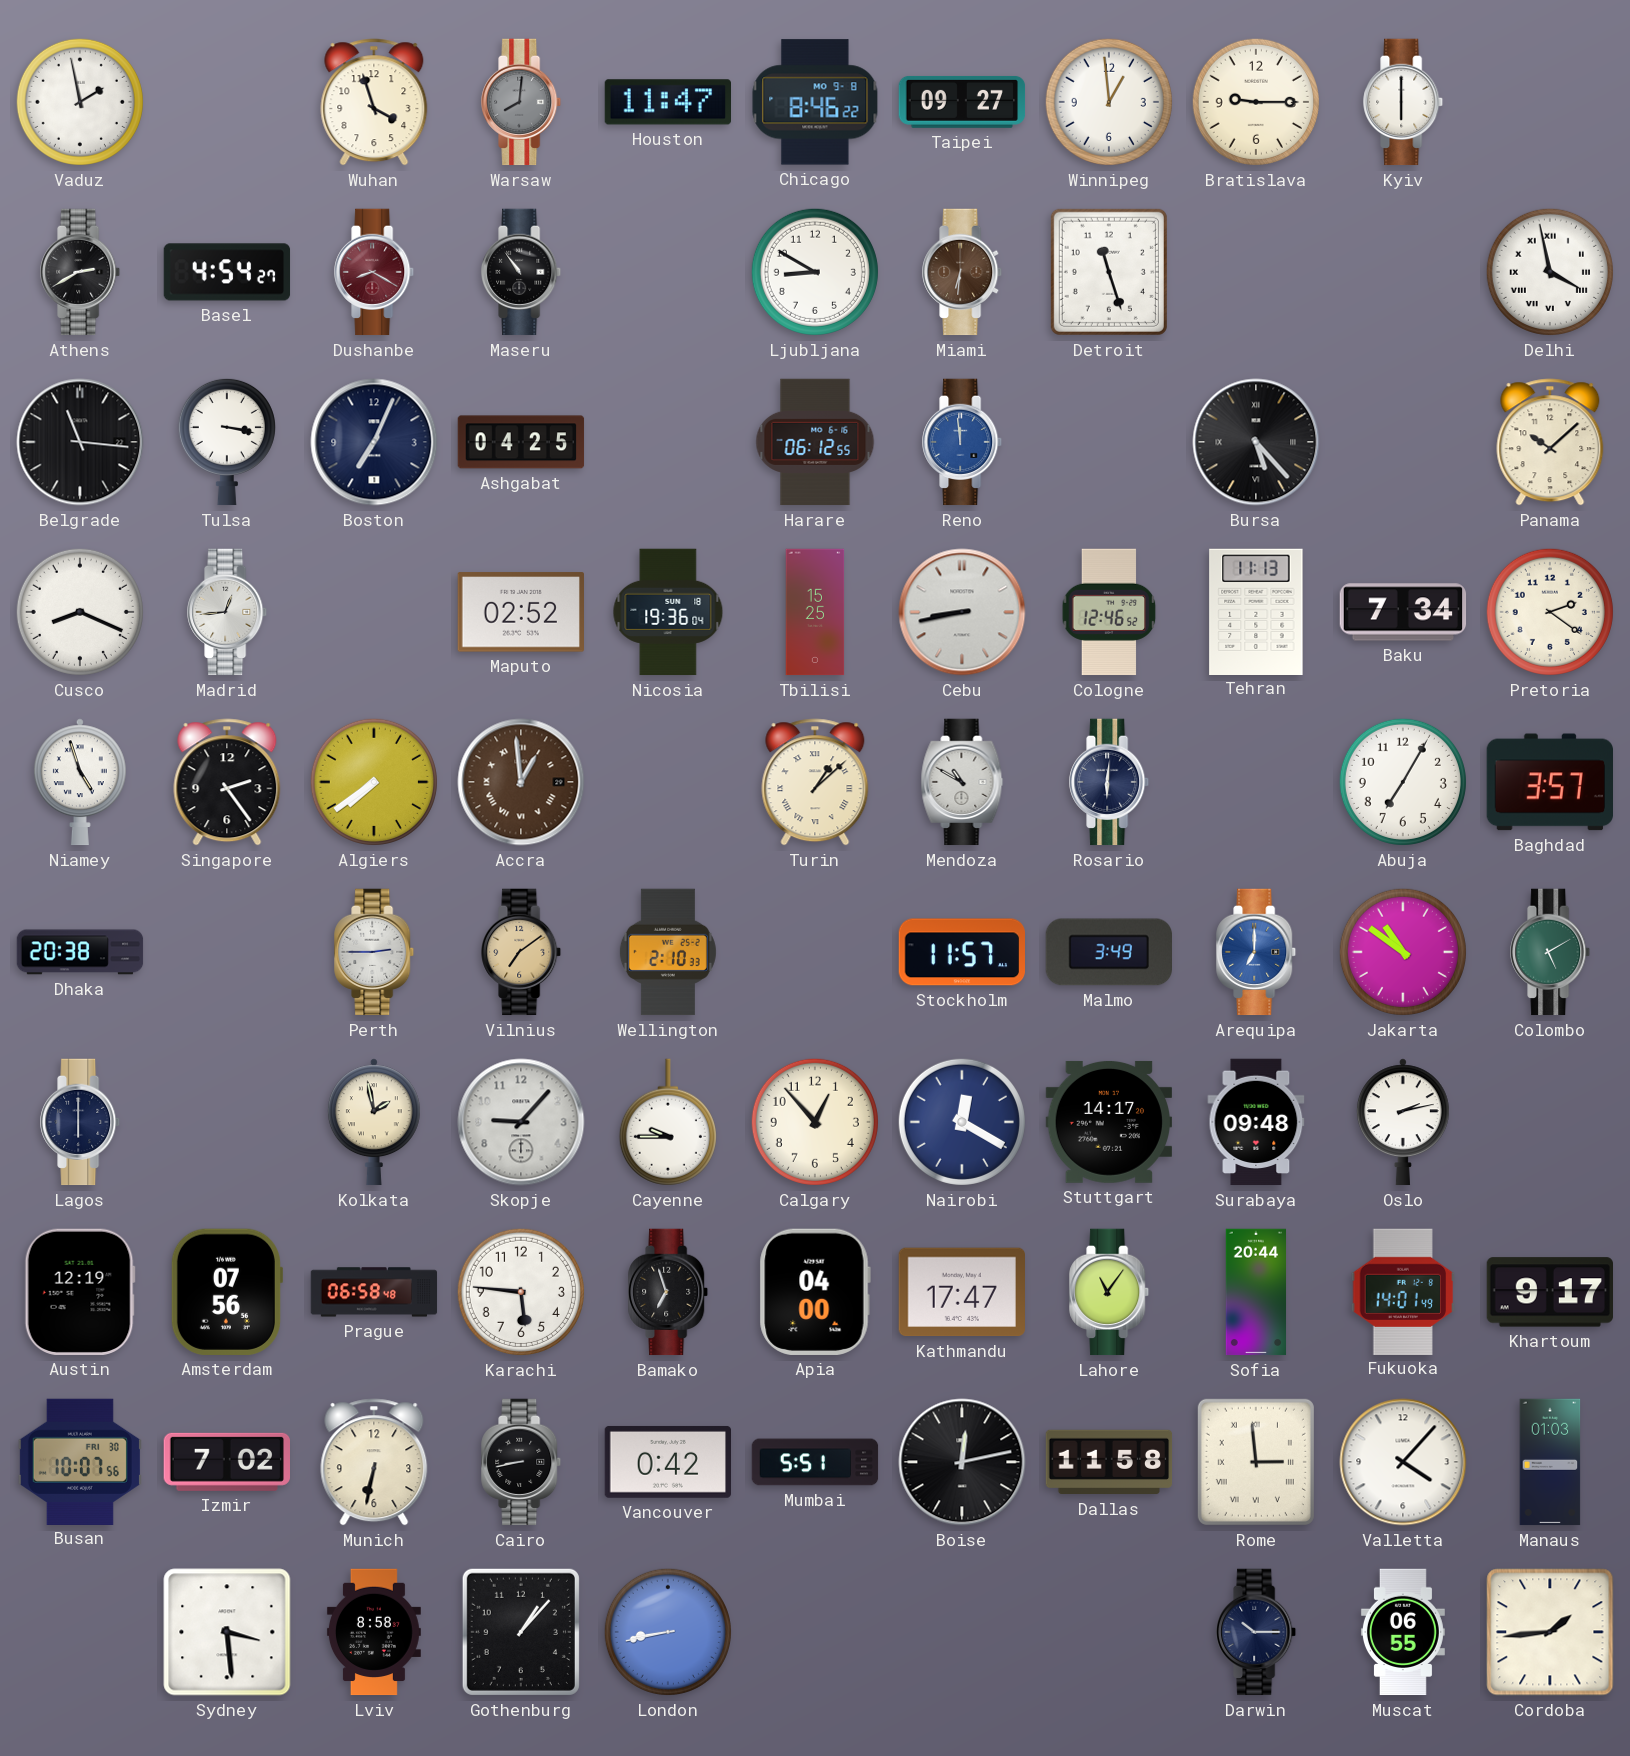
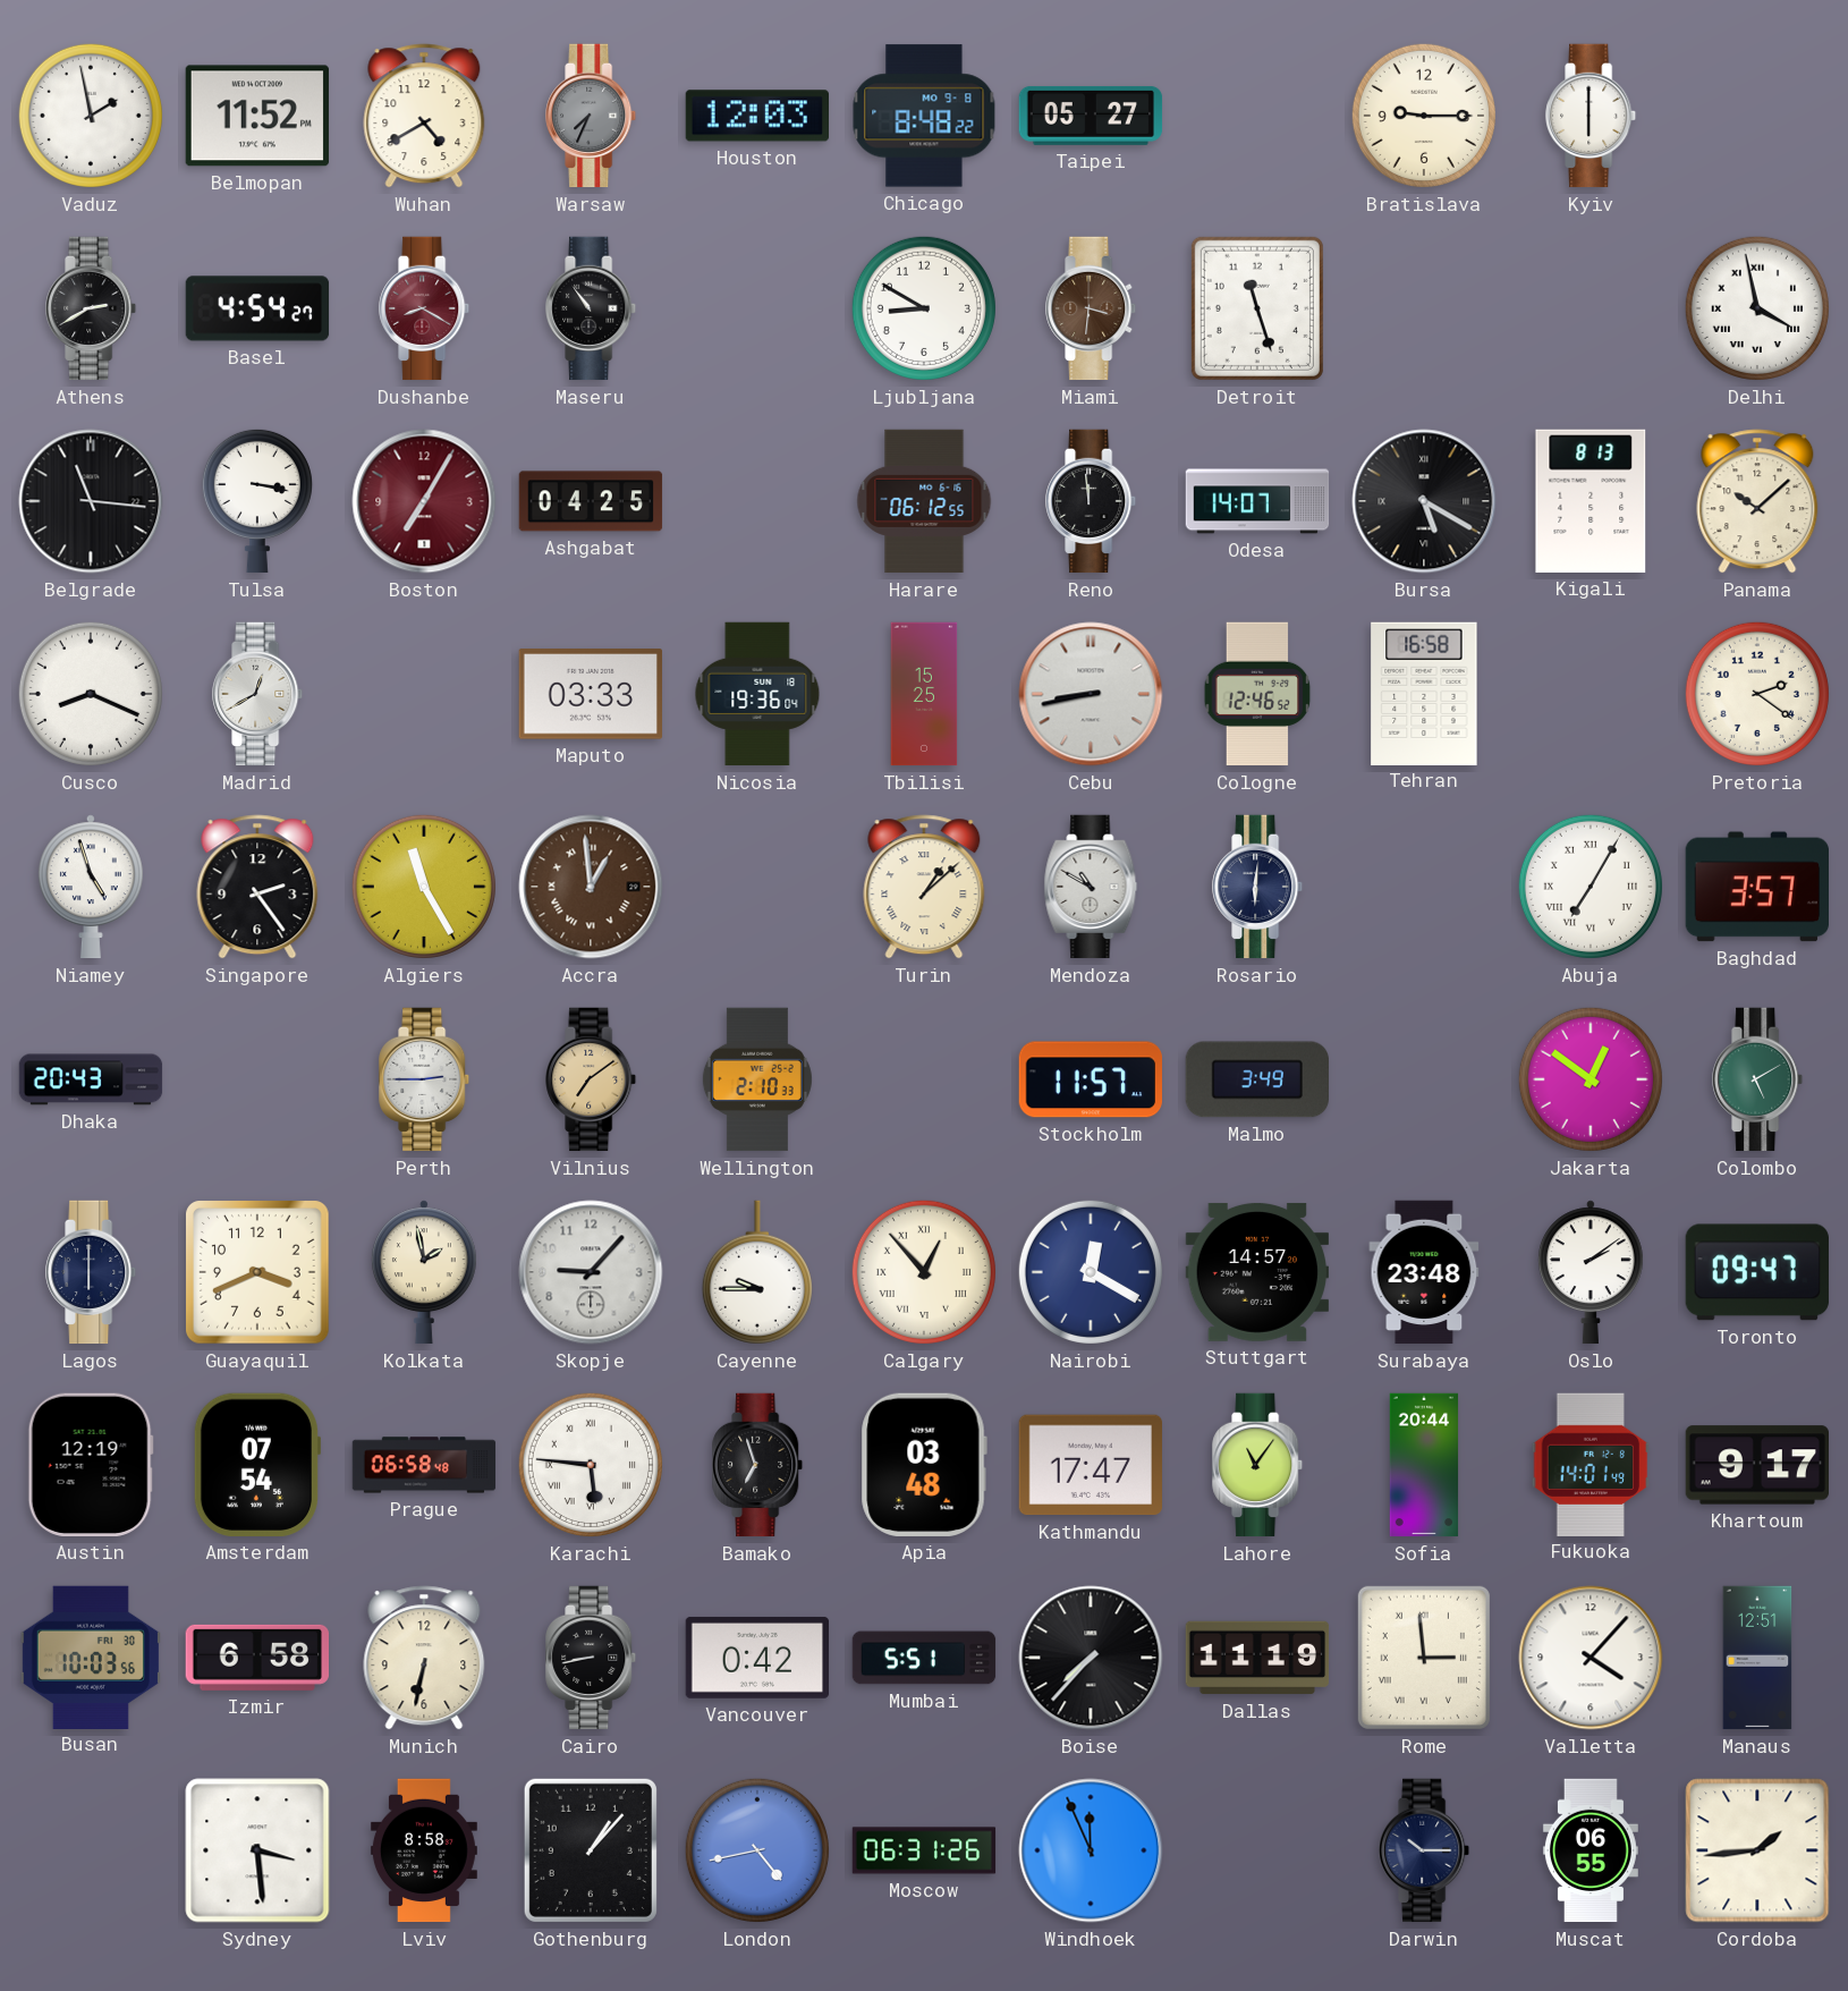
Belmopan: none -> 11:52
Wuhan: 3:57 -> 4:40
Warsaw: 8:01 -> 7:34
Houston: 11:47 -> 12:03
Chicago: 8:46 -> 8:48
Taipei: 09:27 -> 05:27
Winnipeg: 12:59 -> none
Miami: 6:31 -> 3:31
Boston: 7:04 -> 7:05
Boston dial: navy -> burgundy
Reno dial: blue -> black
Odesa: none -> 14:07
Bursa: 5:23 -> 5:20
Kigali: none -> 8:13
Madrid: 12:44 -> 12:40
Maputo: 02:52 -> 03:33
Tehran: 11:13 -> 16:58
Baku: 7:34 -> none
Algiers: 7:39 -> 11:25
Abuja numerals: Arabic -> Roman
Dhaka: 20:38 -> 20:43
Arequipa: 7:00 -> none
Jakarta: 10:51 -> 12:51
Guayaquil: none -> 3:41
Calgary numerals: Arabic -> Roman
Stuttgart: 14:17 -> 14:57
Surabaya: 09:48 -> 23:48
Oslo: 2:13 -> 2:09
Toronto: none -> 09:47
Amsterdam: 07:56 -> 07:54
Karachi numerals: Arabic -> Roman
Apia: 04:00 -> 03:48
Busan: 10:07 -> 10:03
Izmir: 7:02 -> 6:58
Boise: 12:13 -> 7:37
Dallas: 11:58 -> 11:19
Manaus: 01:03 -> 12:51
London: 8:43 -> 4:43
Moscow: none -> 06:31
Windhoek: none -> 11:56
